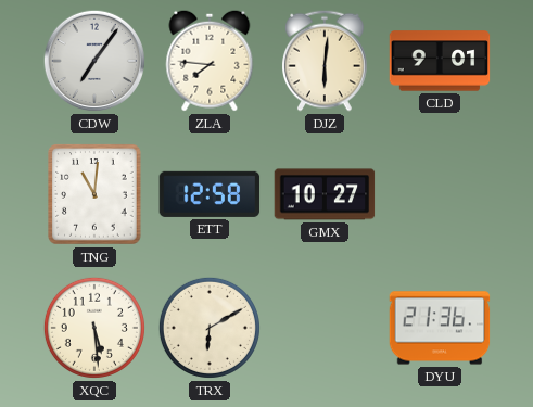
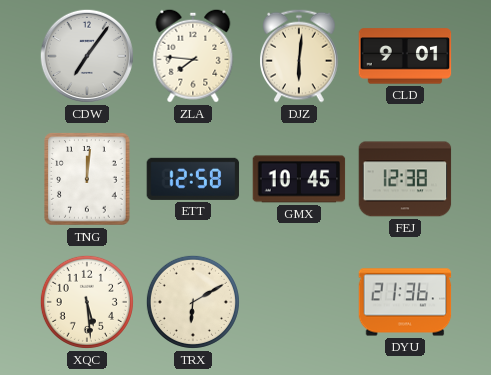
TNG: 11:01 -> 12:01
GMX: 10:27 -> 10:45
FEJ: none -> 12:38
